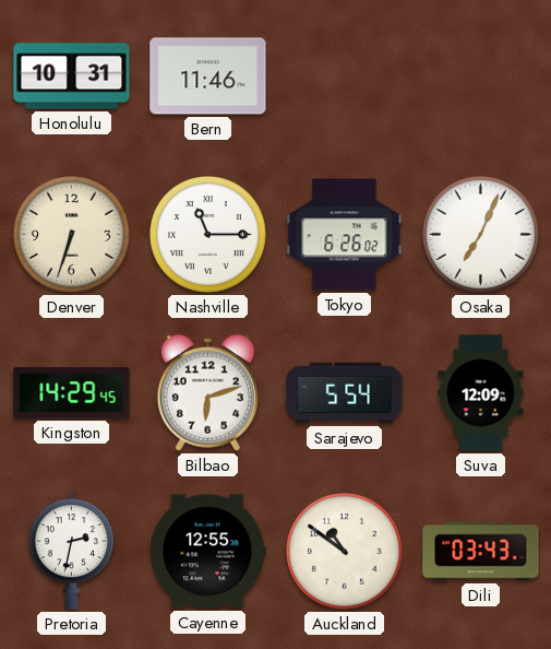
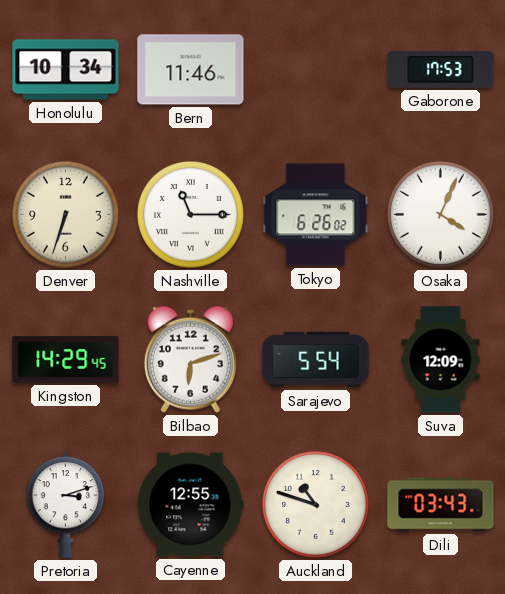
Honolulu: 10:31 -> 10:34
Gaborone: none -> 17:53
Osaka: 7:04 -> 4:04
Pretoria: 2:32 -> 3:12
Auckland: 10:51 -> 10:48
